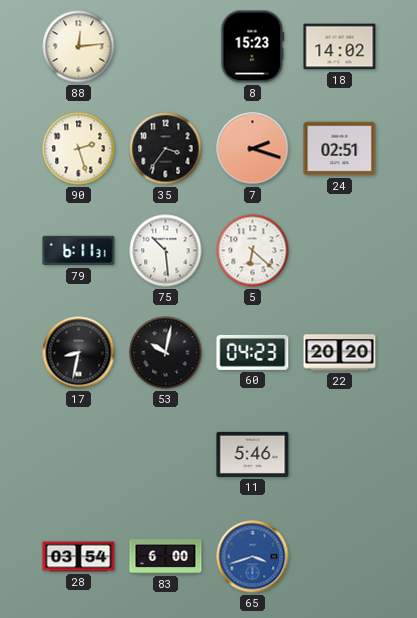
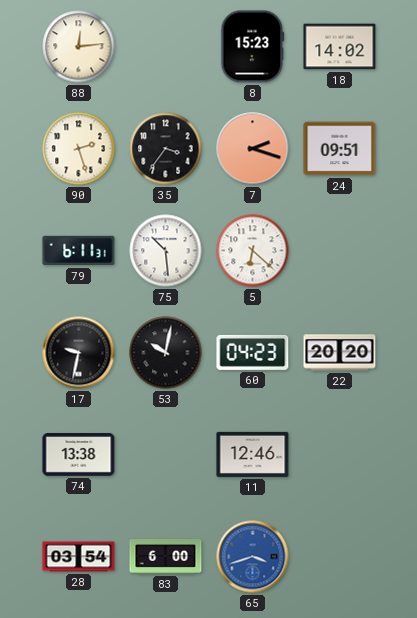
24: 02:51 -> 09:51
17: 8:32 -> 9:32
74: none -> 13:38
11: 5:46 -> 12:46
